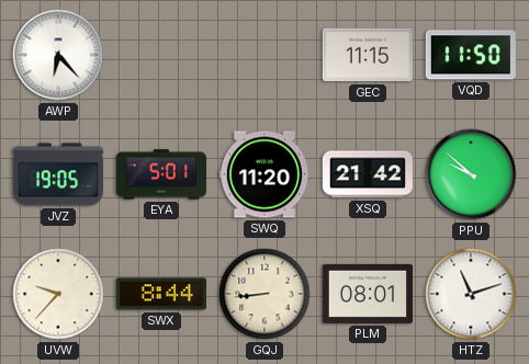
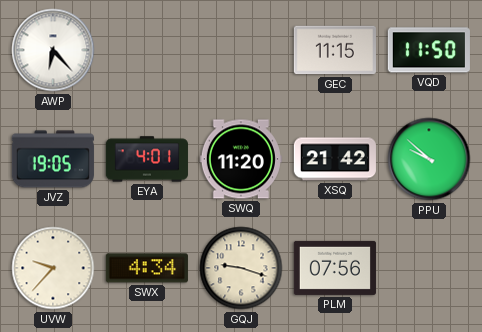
EYA: 5:01 -> 4:01
SWX: 8:44 -> 4:34
GQJ: 8:44 -> 9:18
PLM: 08:01 -> 07:56
HTZ: 11:12 -> none
